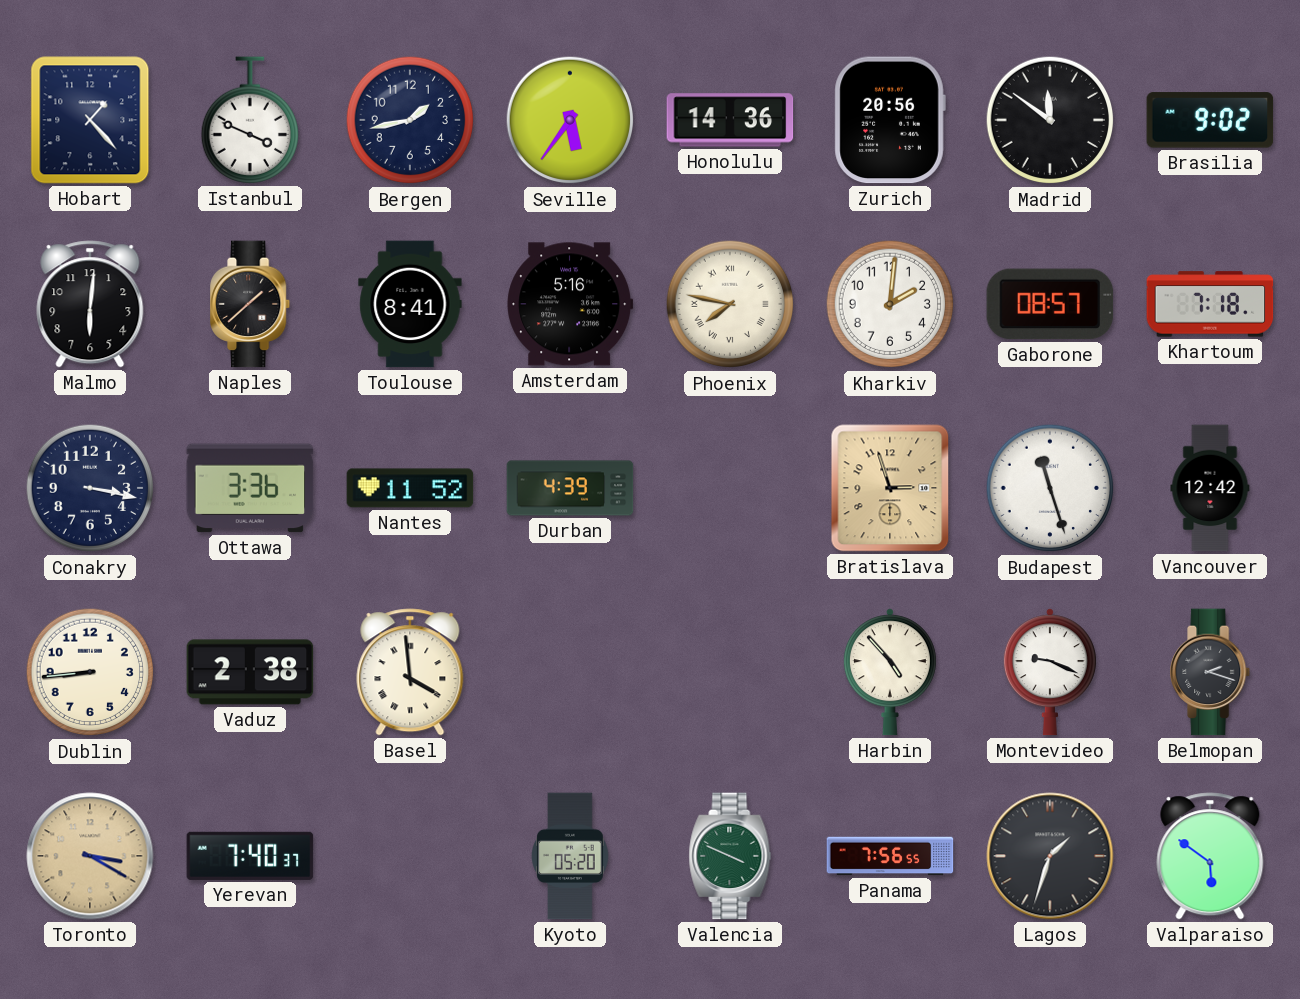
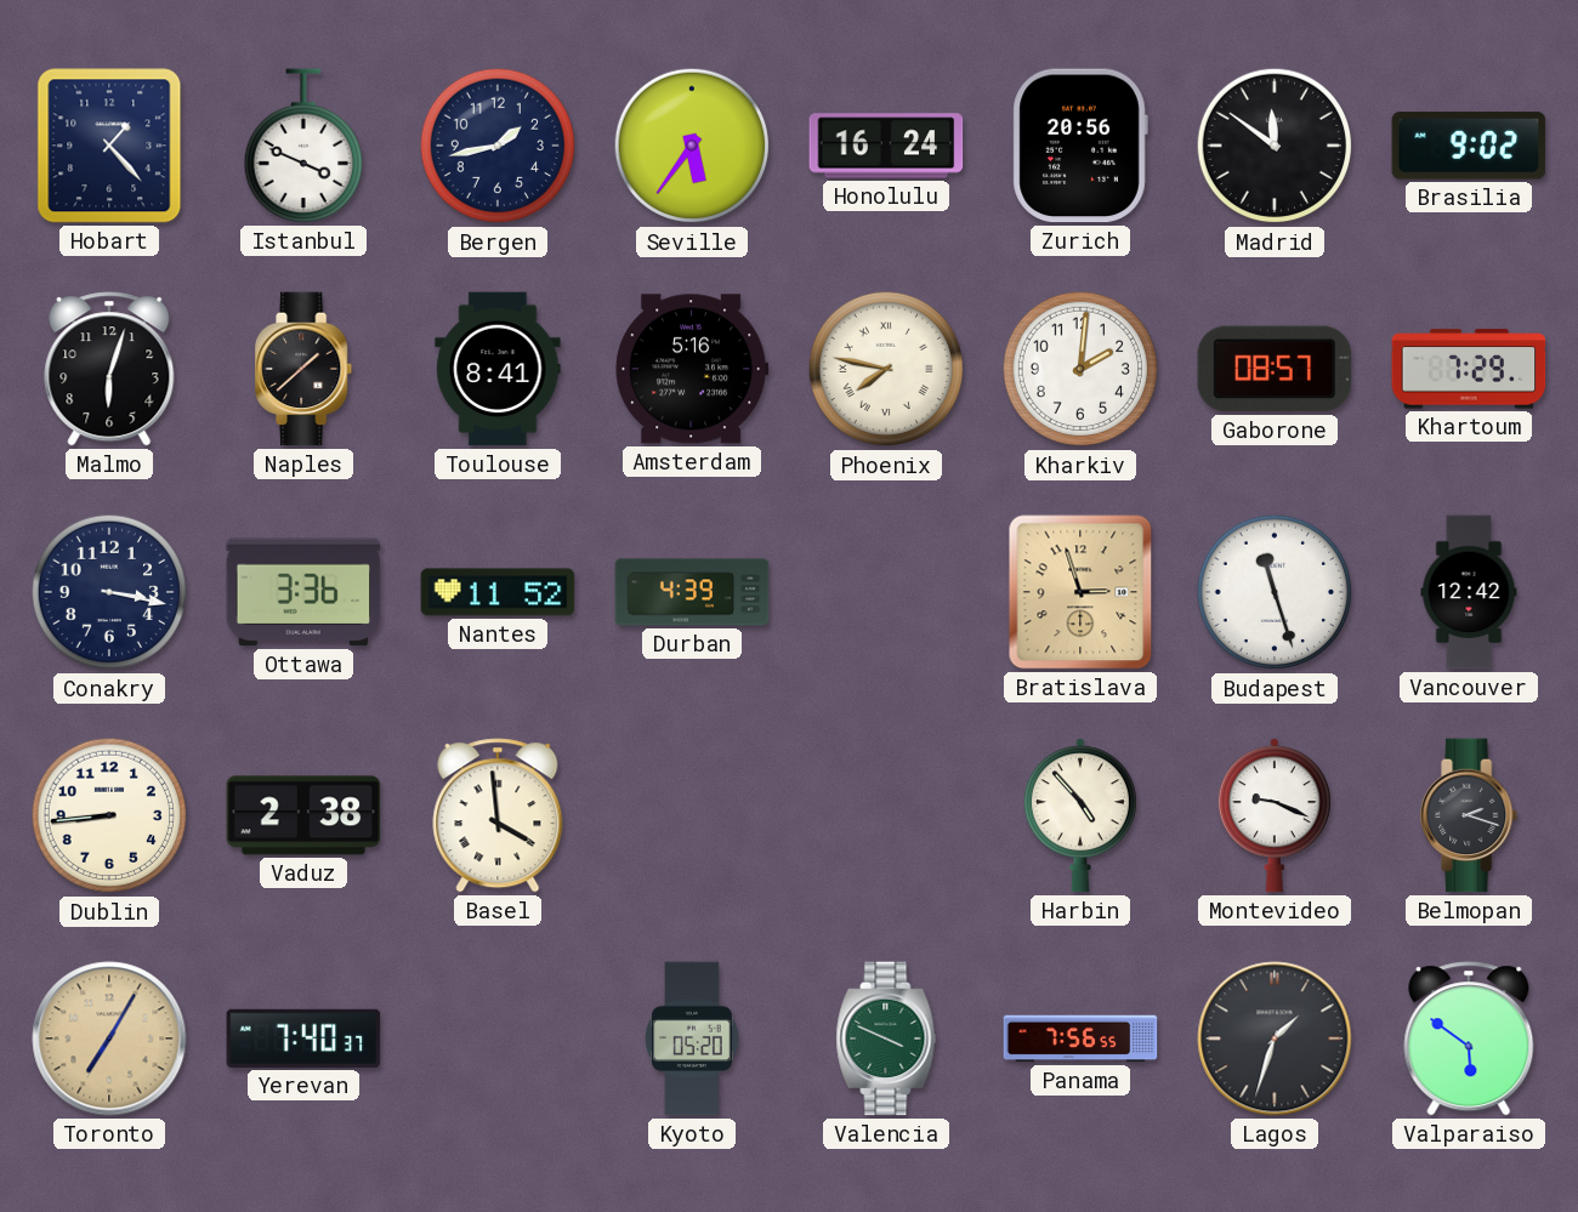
Honolulu: 14:36 -> 16:24
Malmo: 6:01 -> 6:03
Khartoum: 7:18 -> 7:29
Toronto: 3:20 -> 7:05
